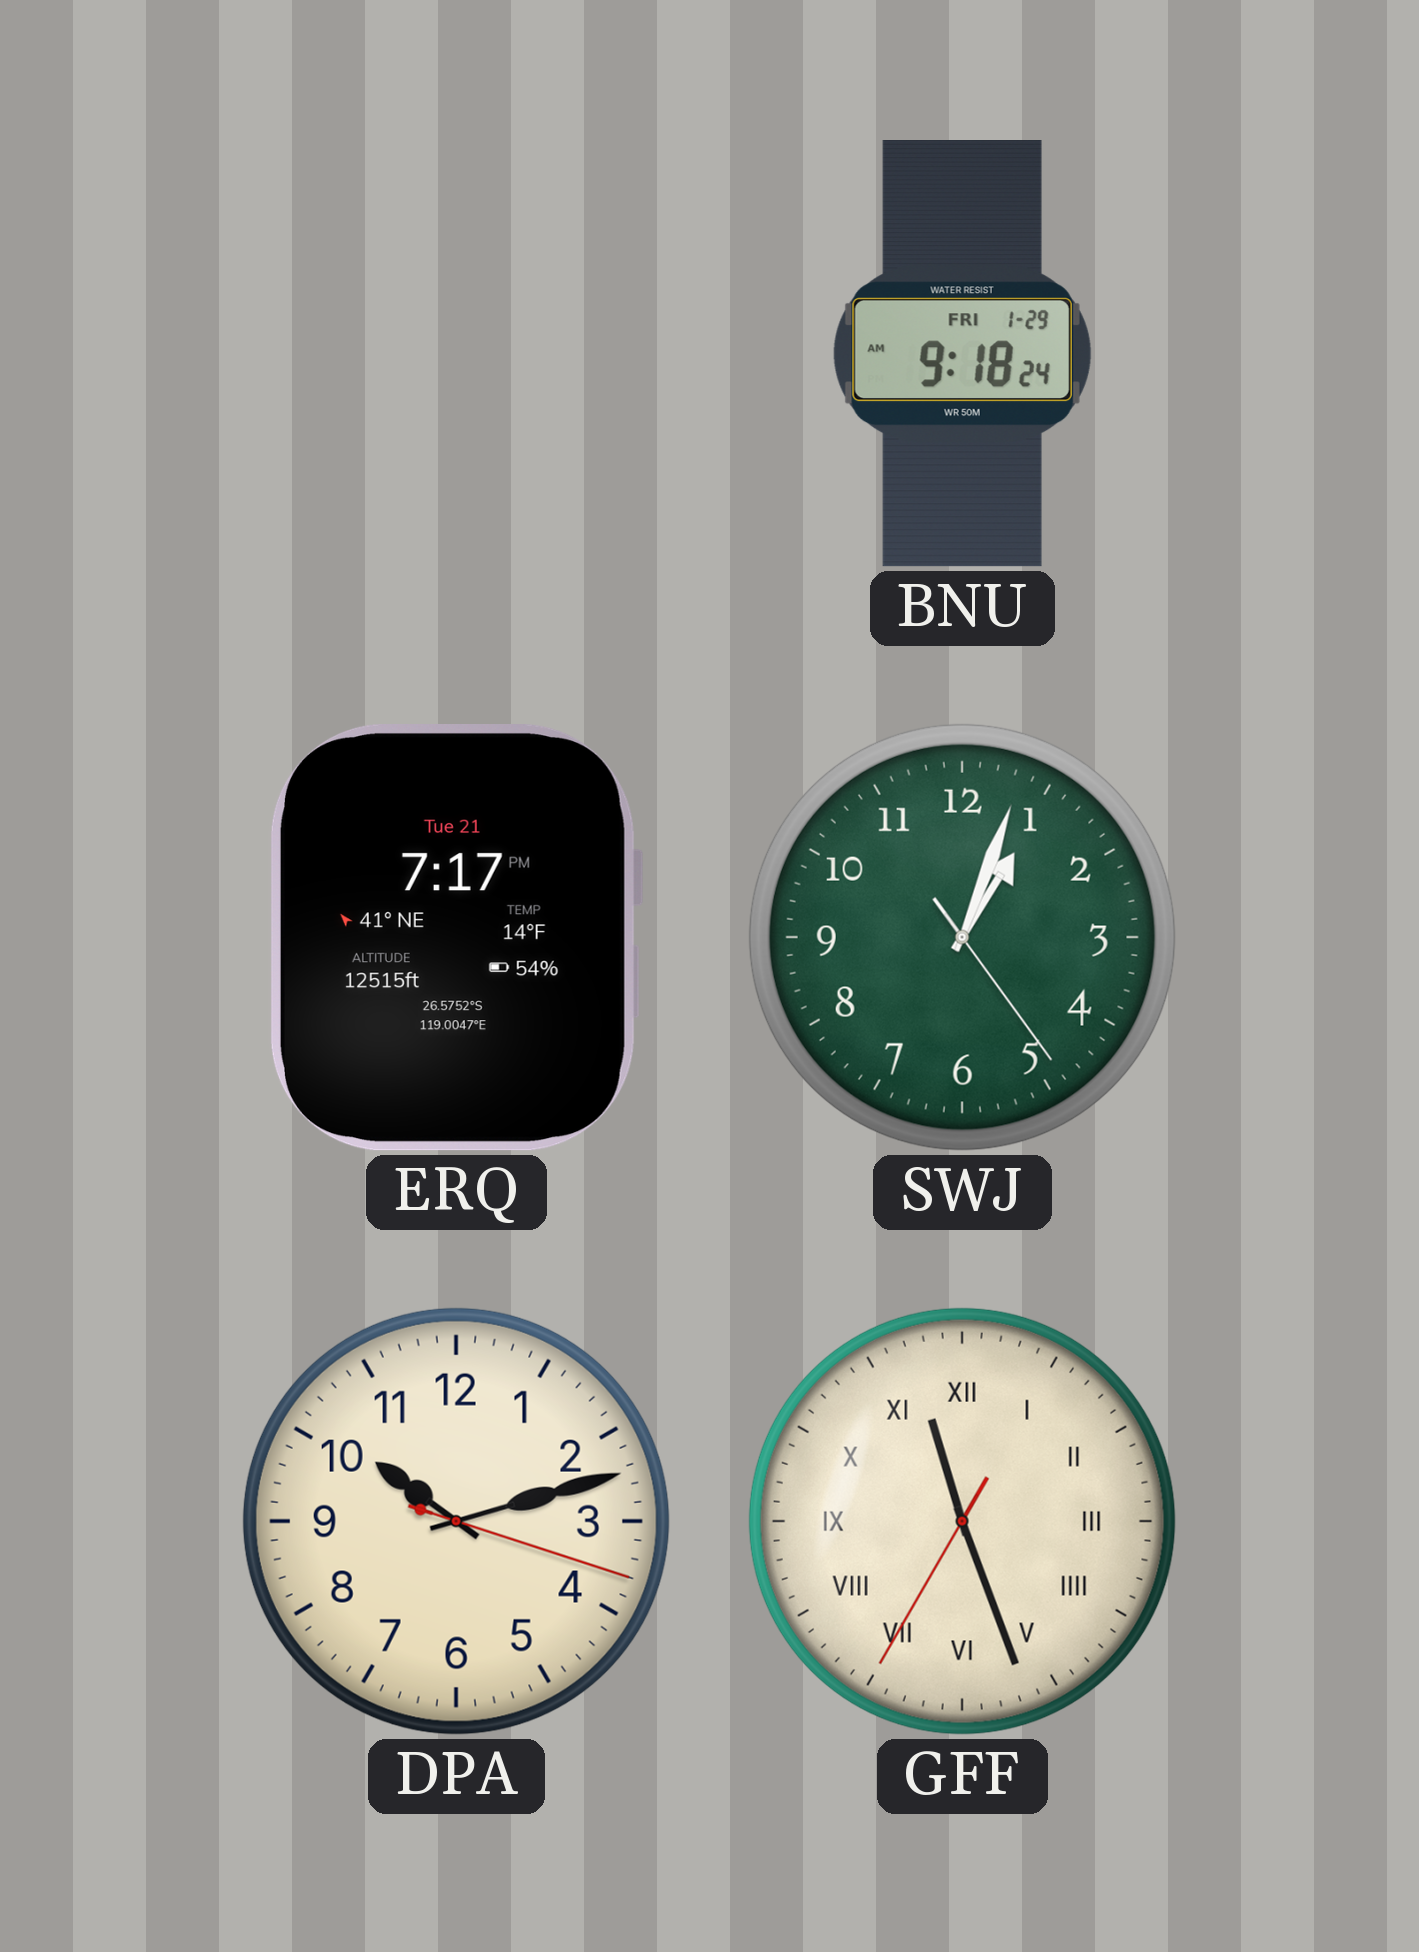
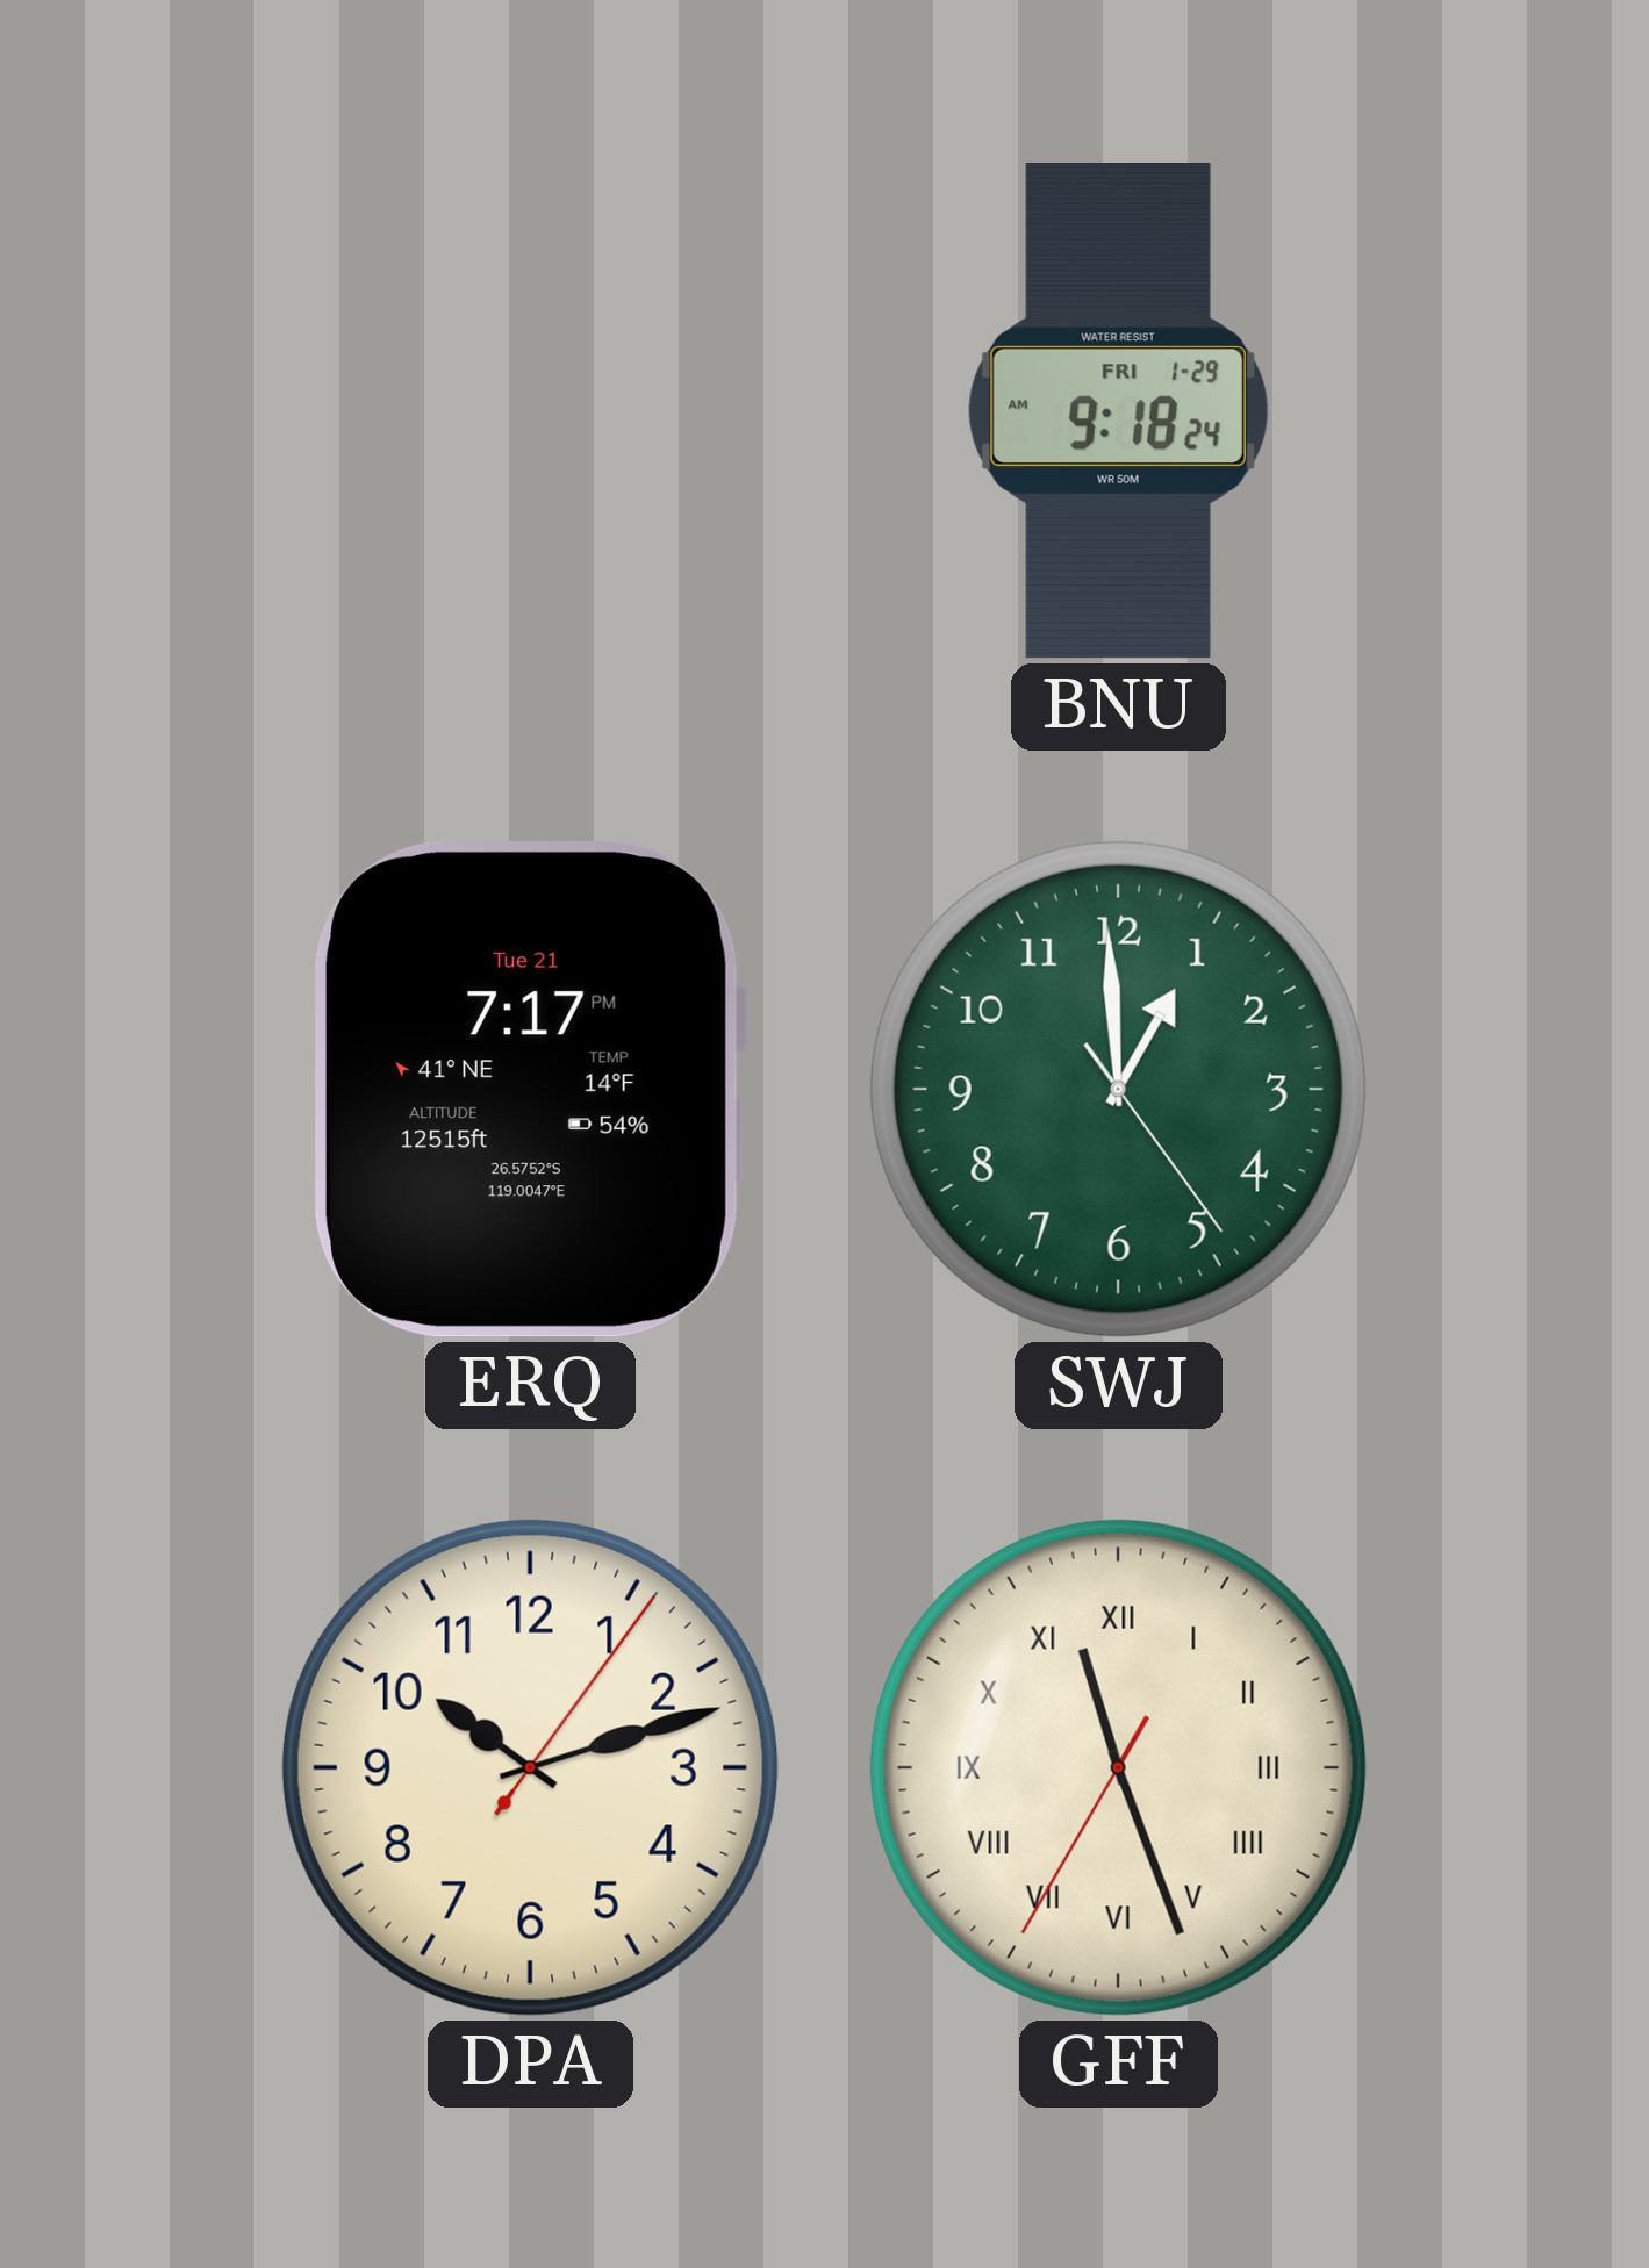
SWJ: 1:03 -> 12:59
DPA: 10:12:18 -> 10:12:06
